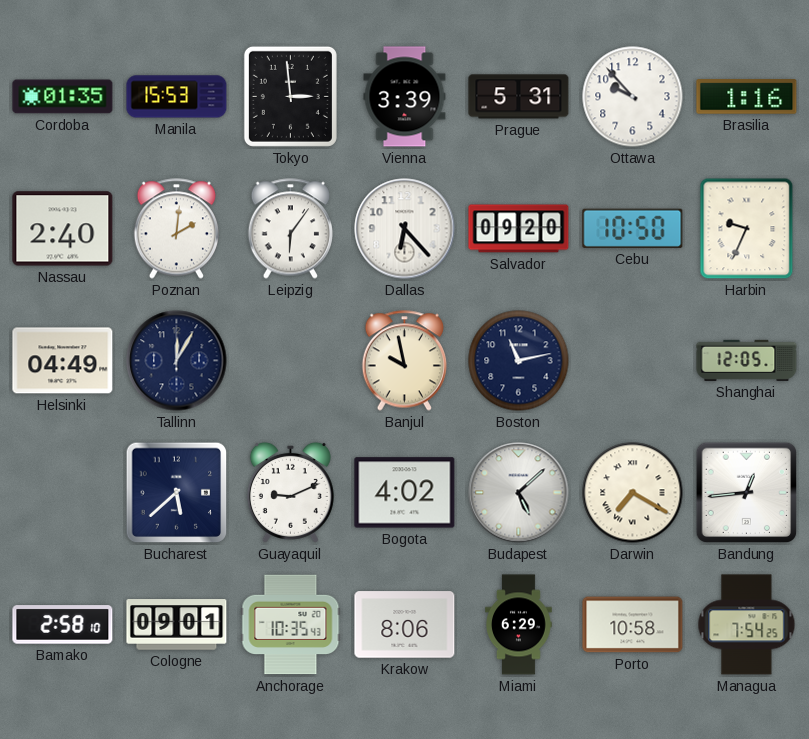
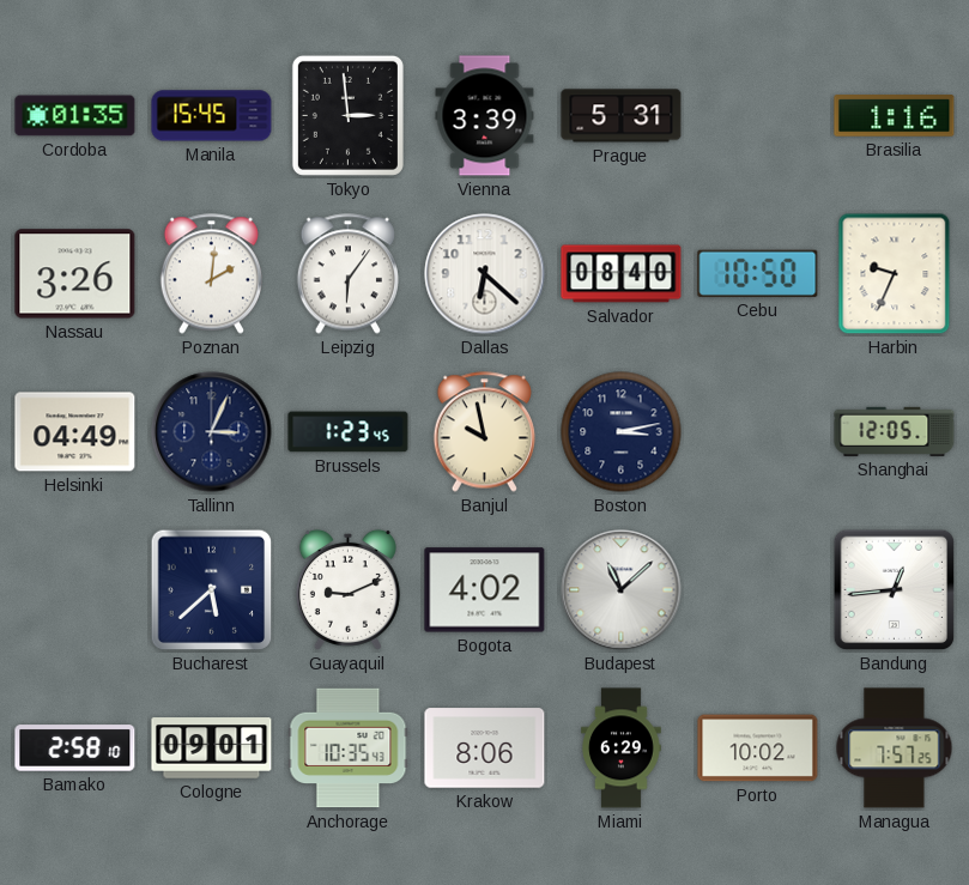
Manila: 15:53 -> 15:45
Ottawa: 9:53 -> none
Nassau: 2:40 -> 3:26
Dallas: 6:23 -> 6:22
Salvador: 09:20 -> 08:40
Tallinn: 12:05 -> 3:04
Brussels: none -> 1:23
Boston: 11:13 -> 3:13
Budapest: 5:08 -> 11:08
Darwin: 7:20 -> none
Porto: 10:58 -> 10:02
Managua: 7:54 -> 7:57
